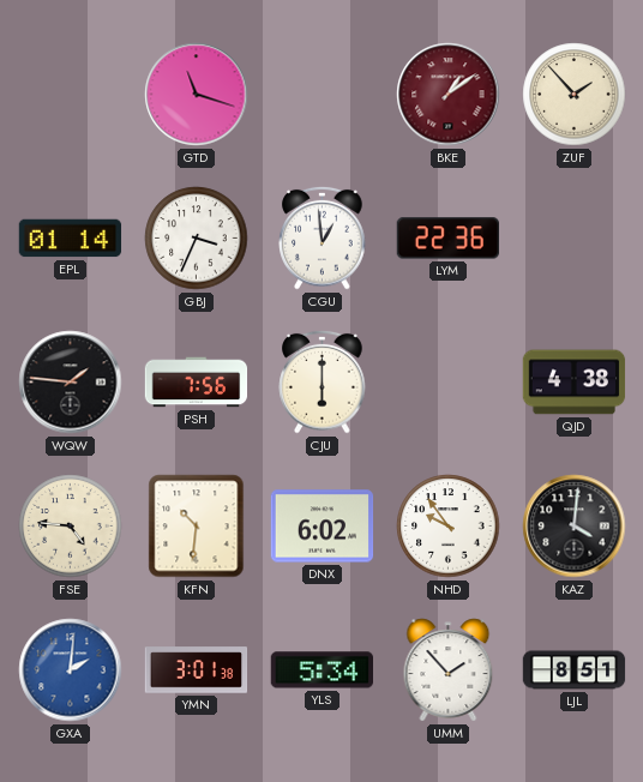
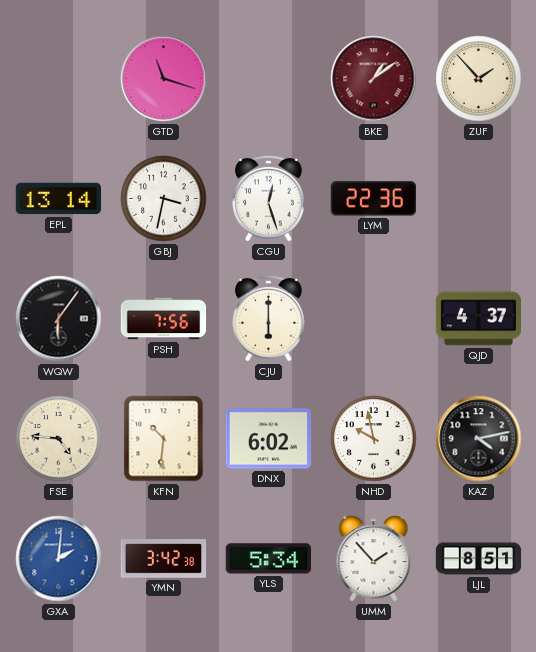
EPL: 01:14 -> 13:14
GBJ: 3:34 -> 3:32
CGU: 12:59 -> 12:27
WQW: 1:46 -> 6:06
QJD: 4:38 -> 4:37
NHD: 9:54 -> 9:58
KAZ: 4:01 -> 4:13
YMN: 3:01 -> 3:42
